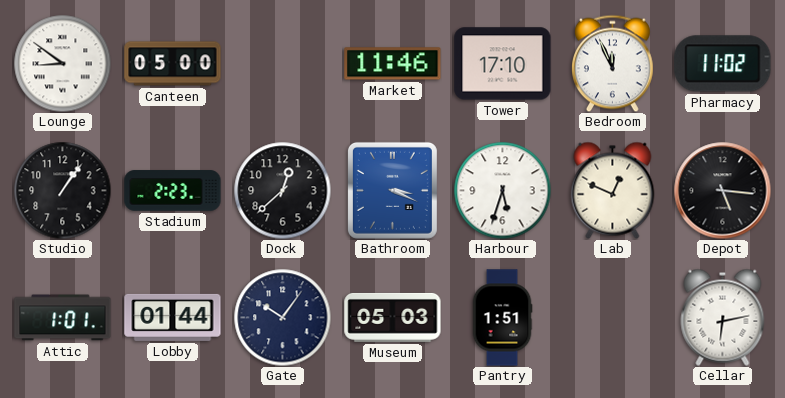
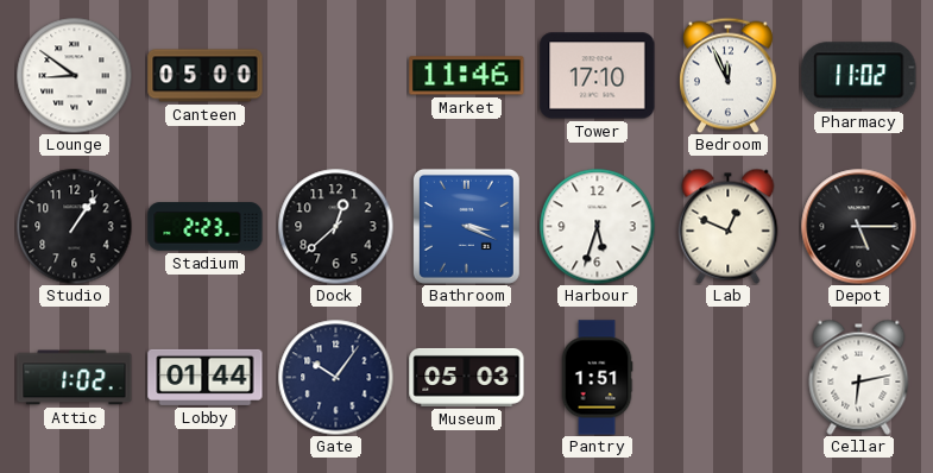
Depot: 5:16 -> 5:15
Attic: 1:01 -> 1:02
